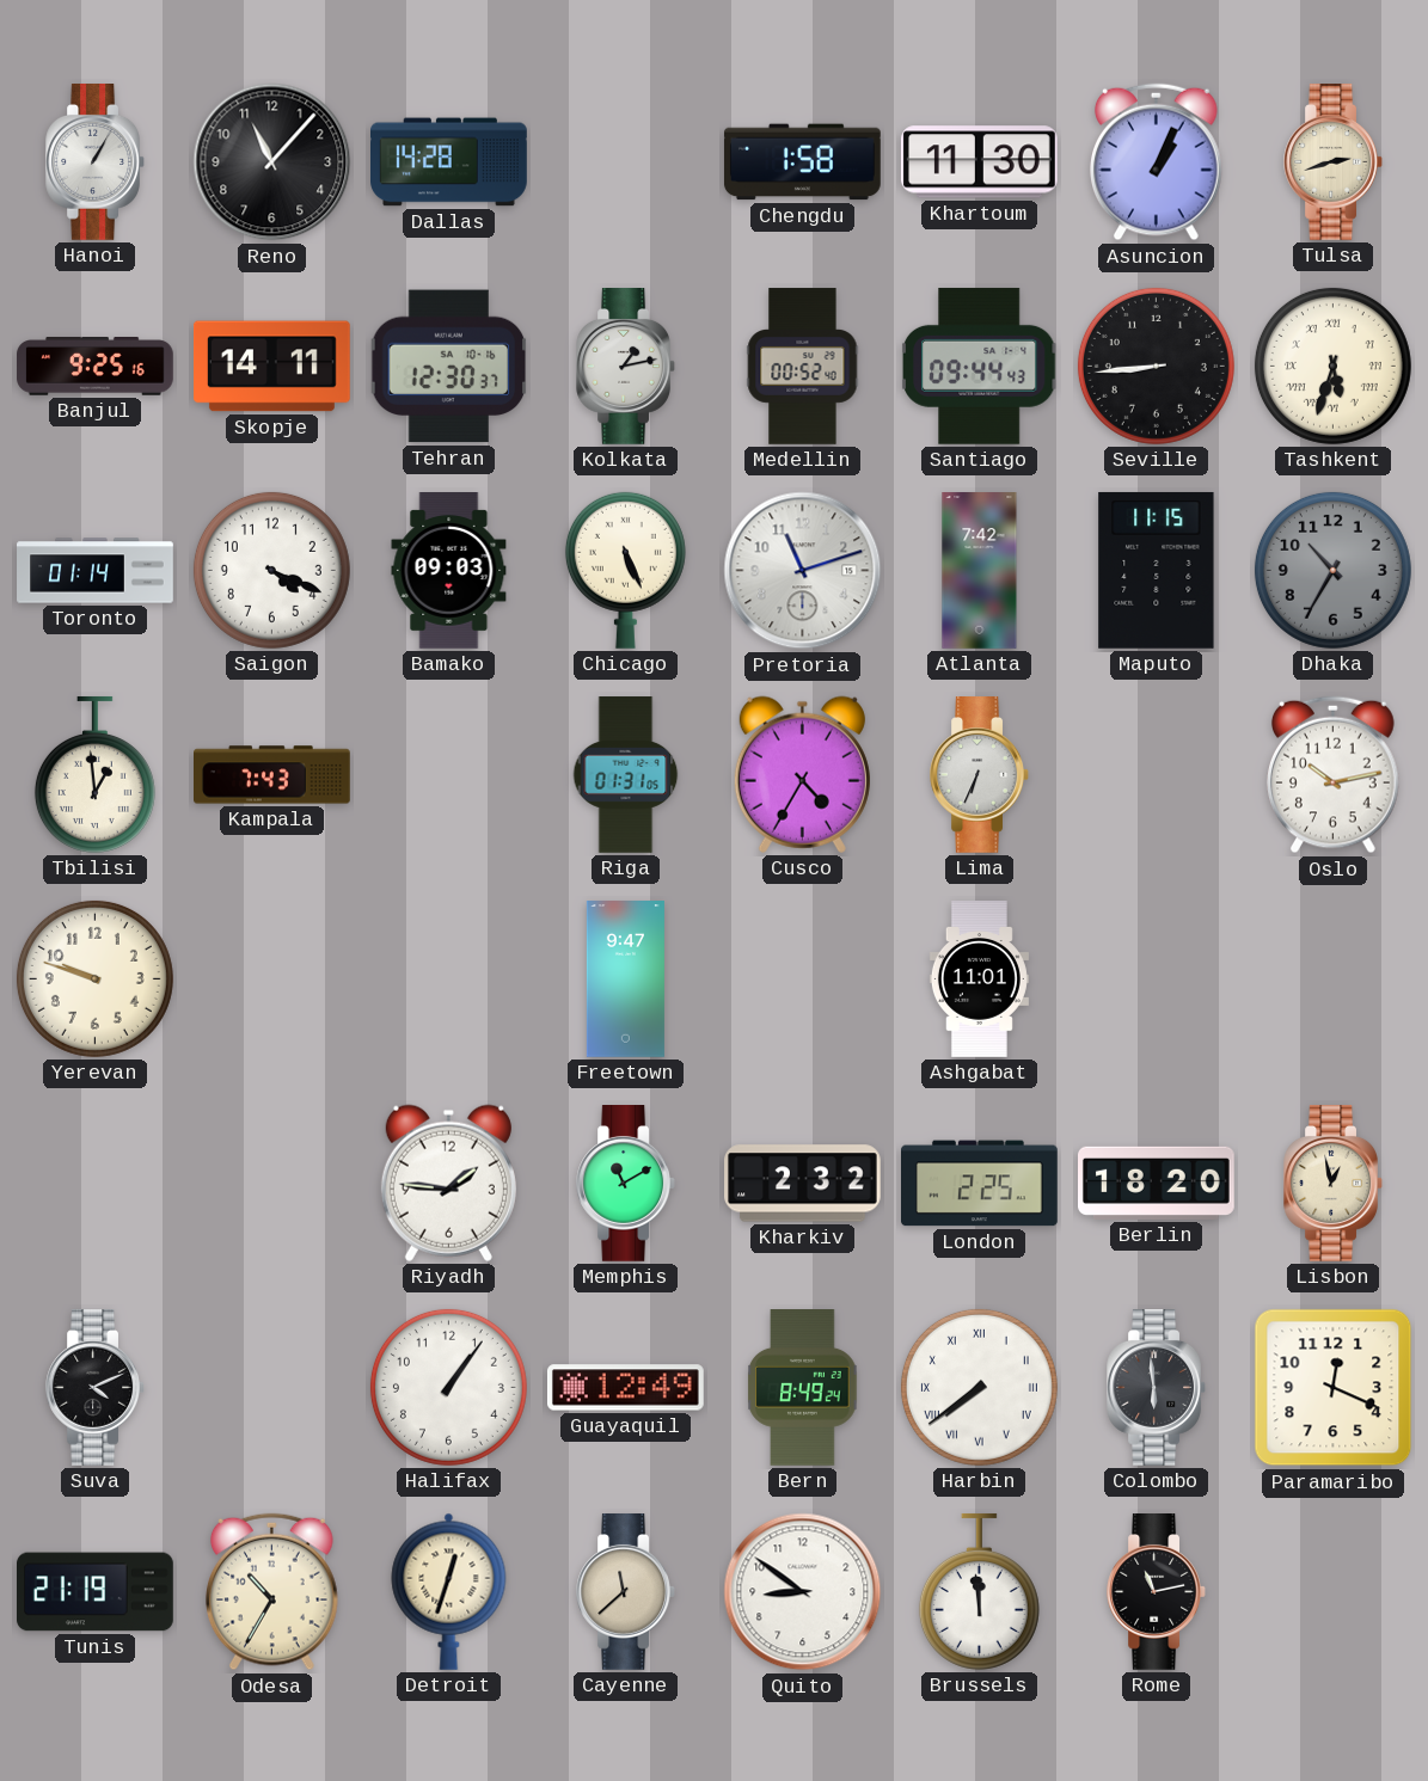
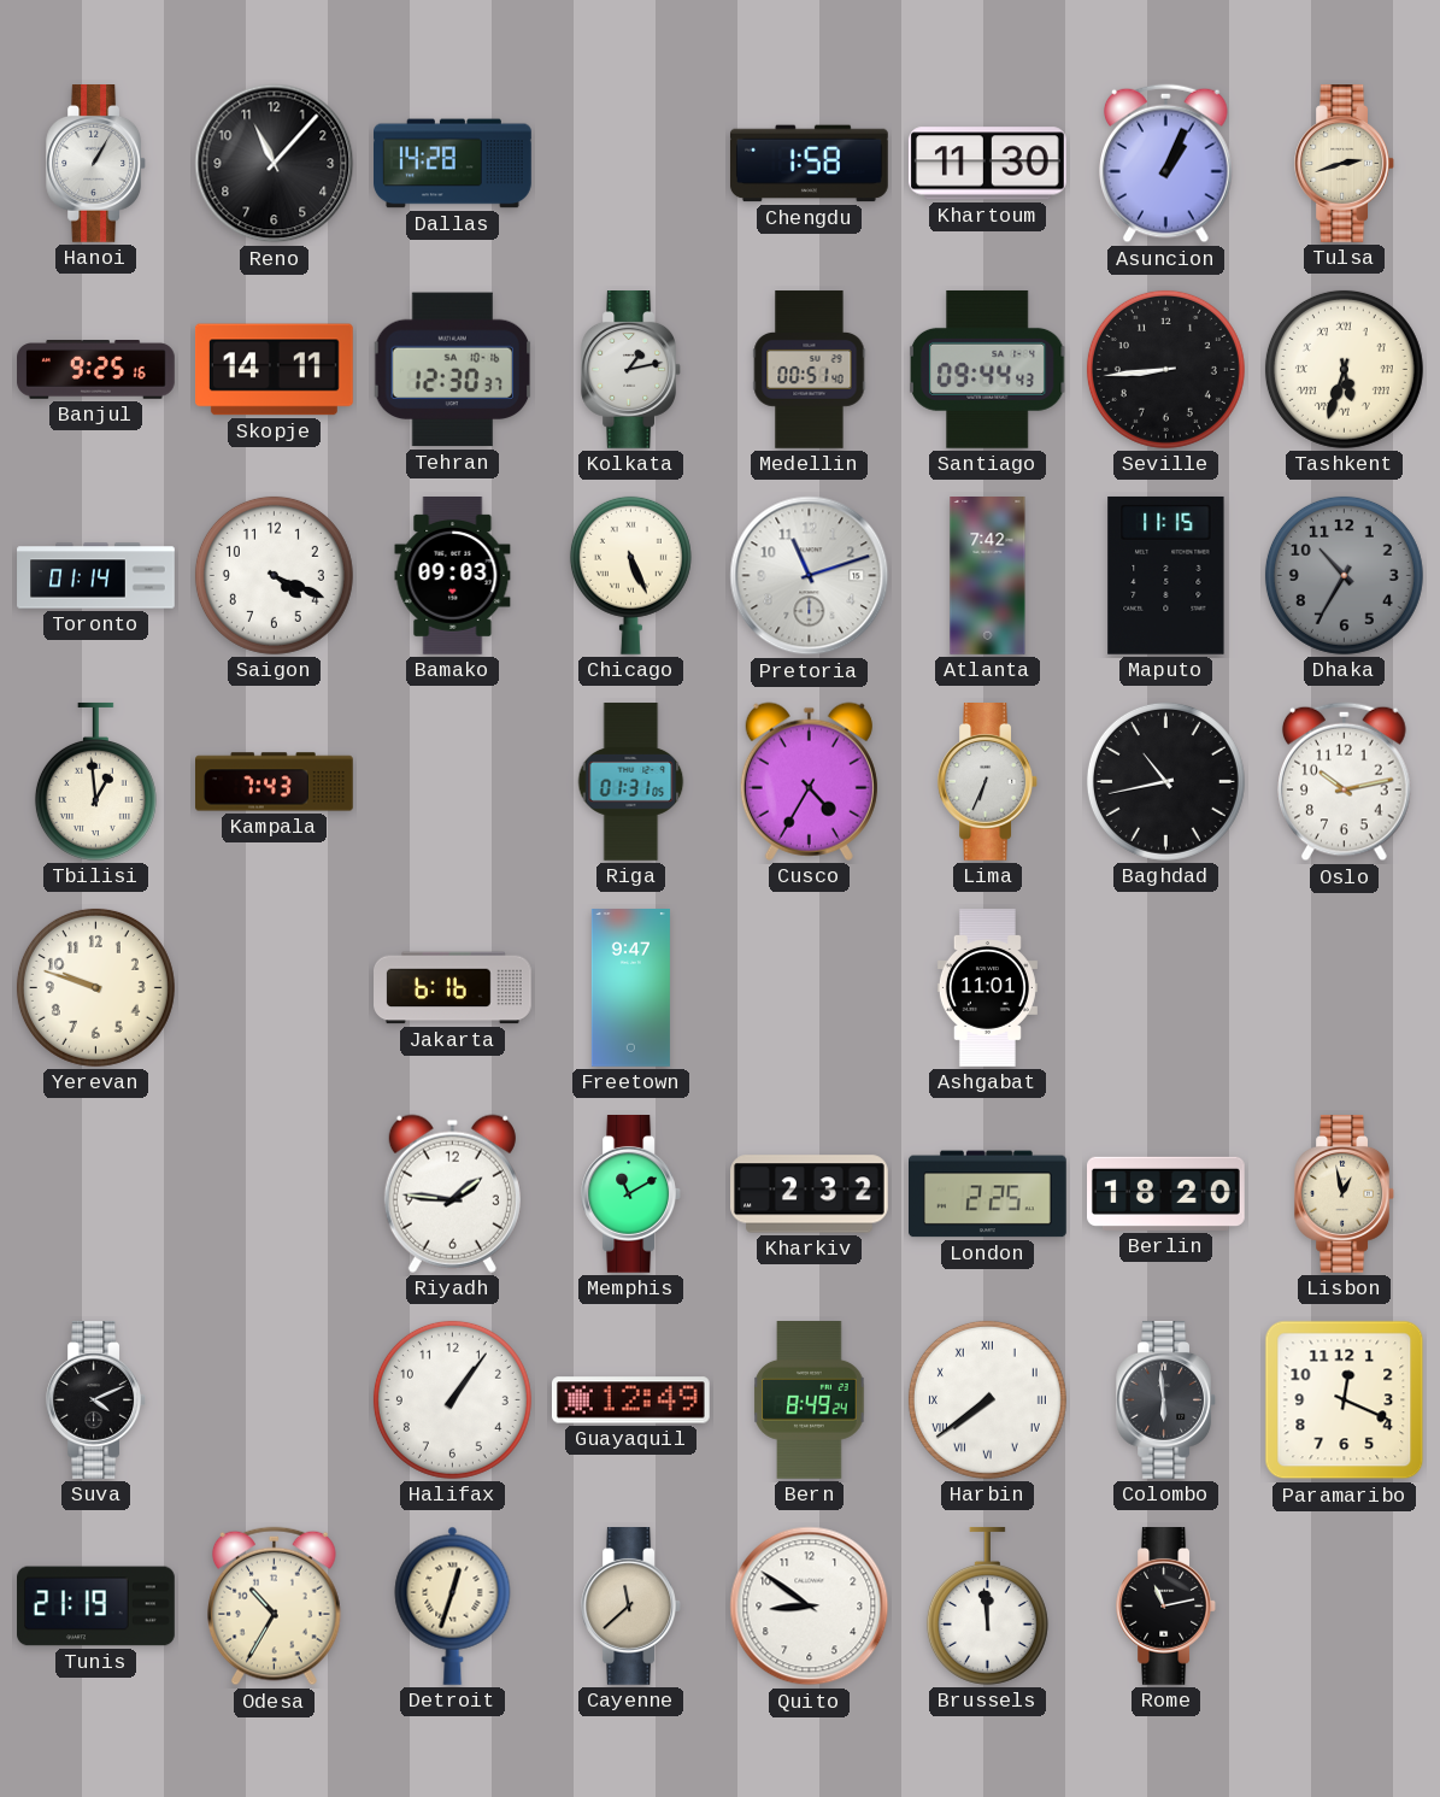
Medellin: 00:52 -> 00:51
Baghdad: none -> 10:43
Jakarta: none -> 6:16
